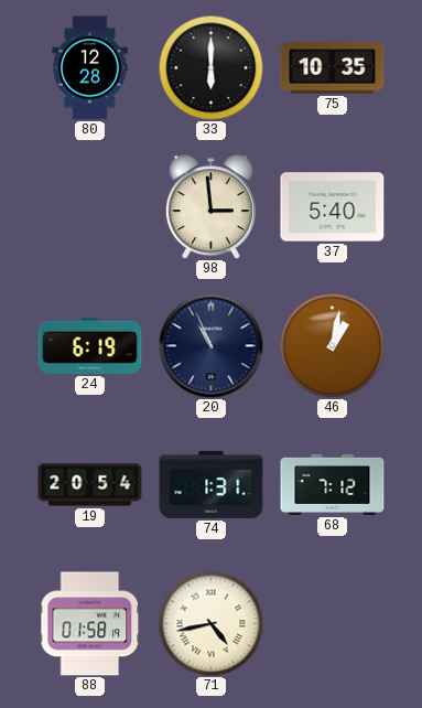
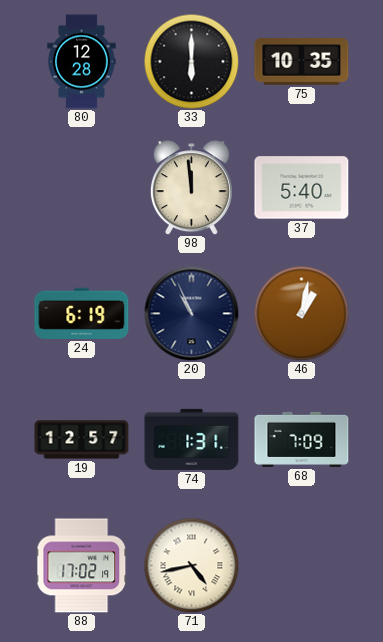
98: 2:59 -> 11:59
19: 20:54 -> 12:57
68: 7:12 -> 7:09
88: 01:58 -> 17:02
